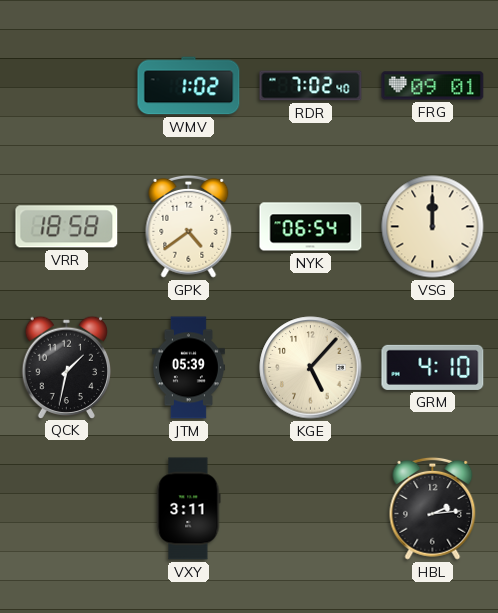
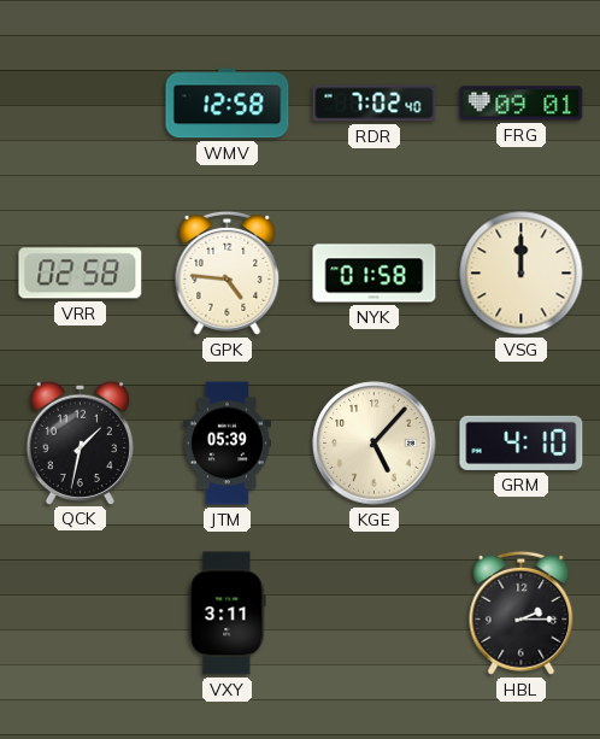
WMV: 1:02 -> 12:58
VRR: 18:58 -> 02:58
GPK: 4:39 -> 4:46
NYK: 06:54 -> 01:58
HBL: 2:14 -> 2:15
